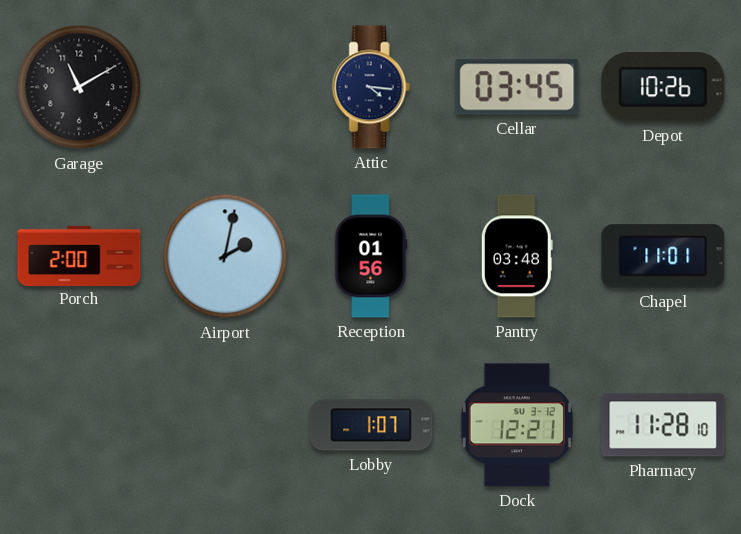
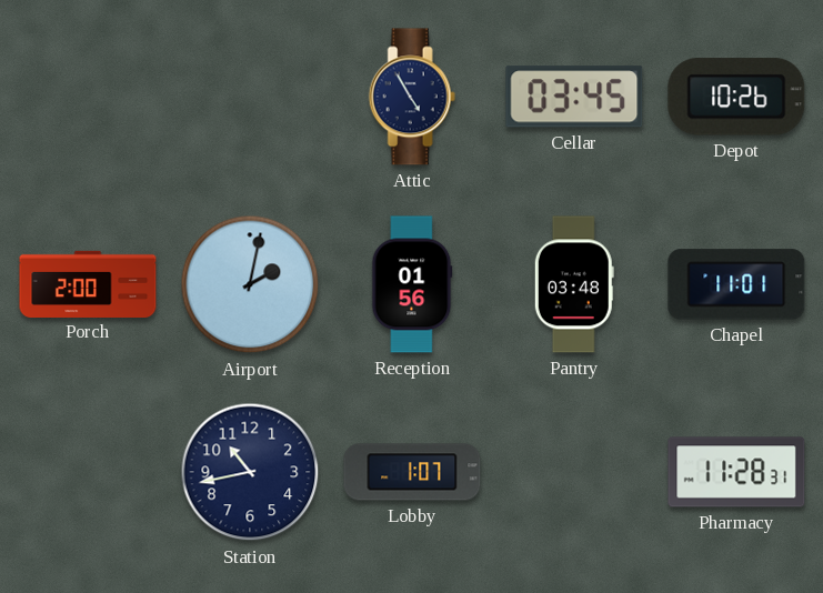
Garage: 11:10 -> none
Attic: 4:16 -> 4:55
Station: none -> 10:43
Dock: 12:21 -> none
Pharmacy: 11:28:10 -> 11:28:31
